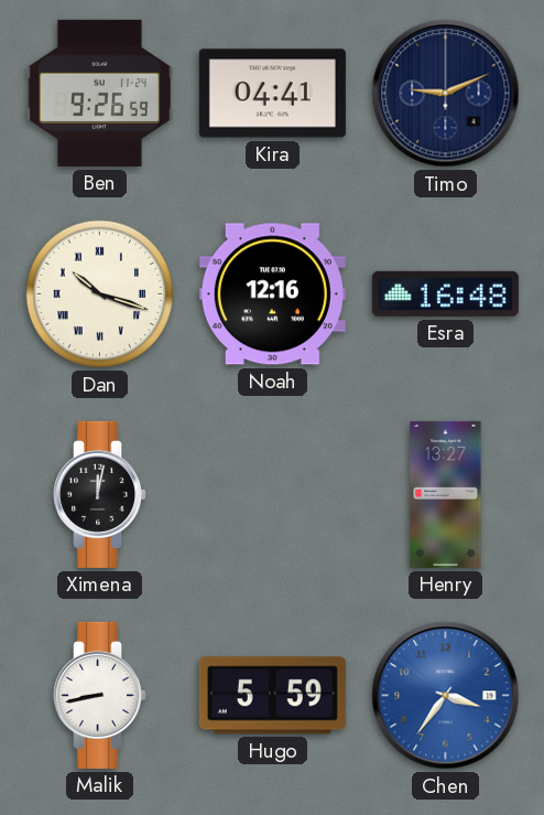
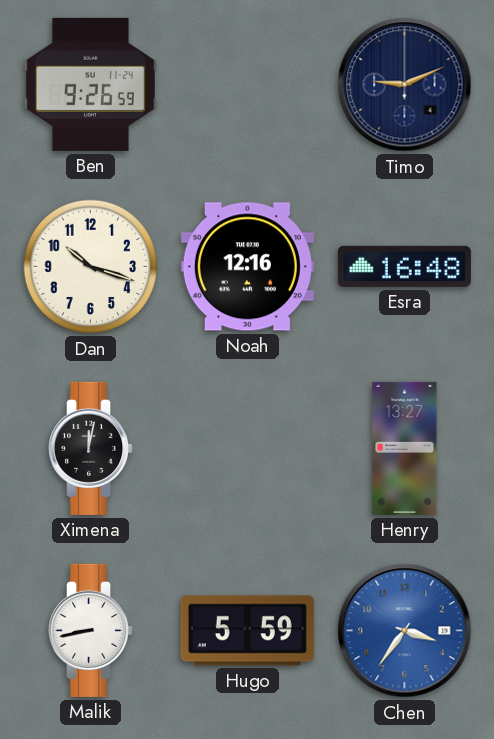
Kira: 04:41 -> none
Dan numerals: Roman -> Arabic
